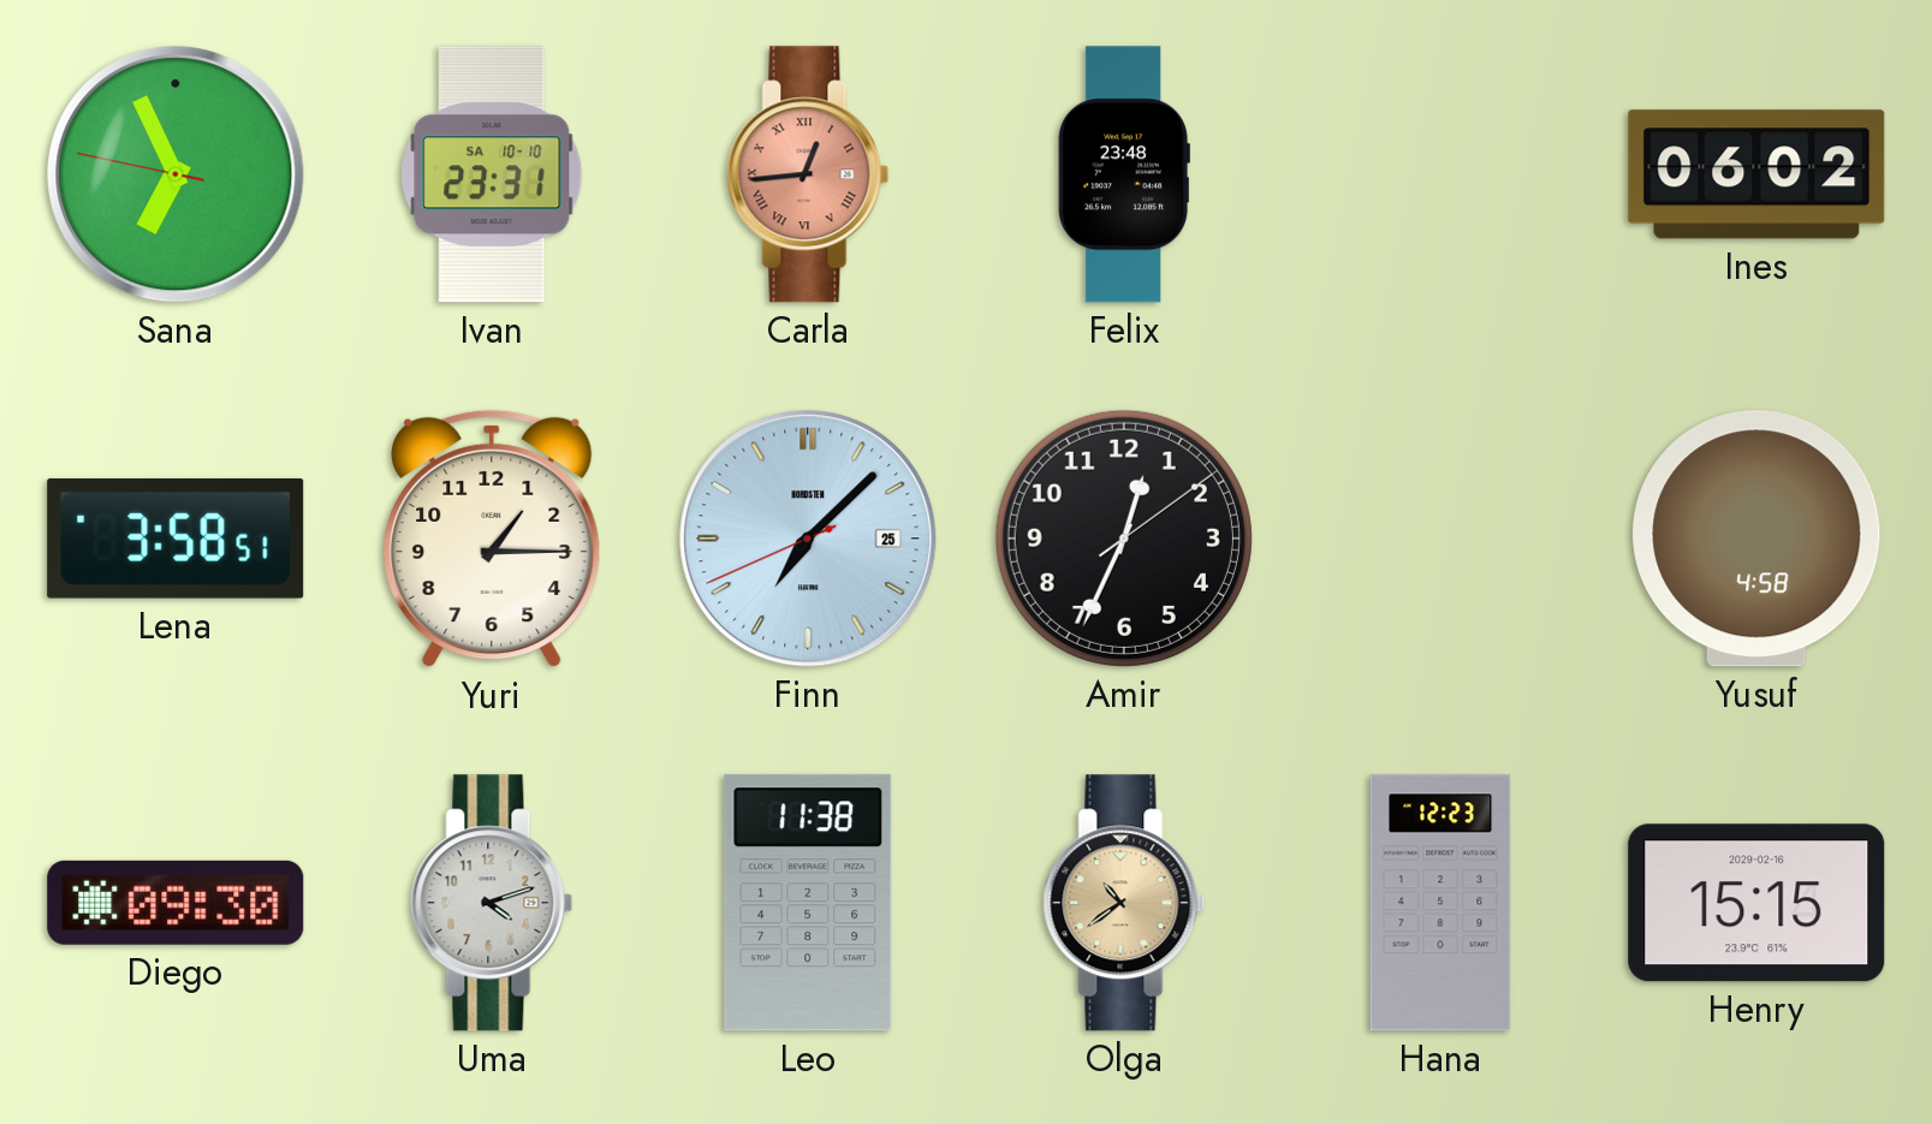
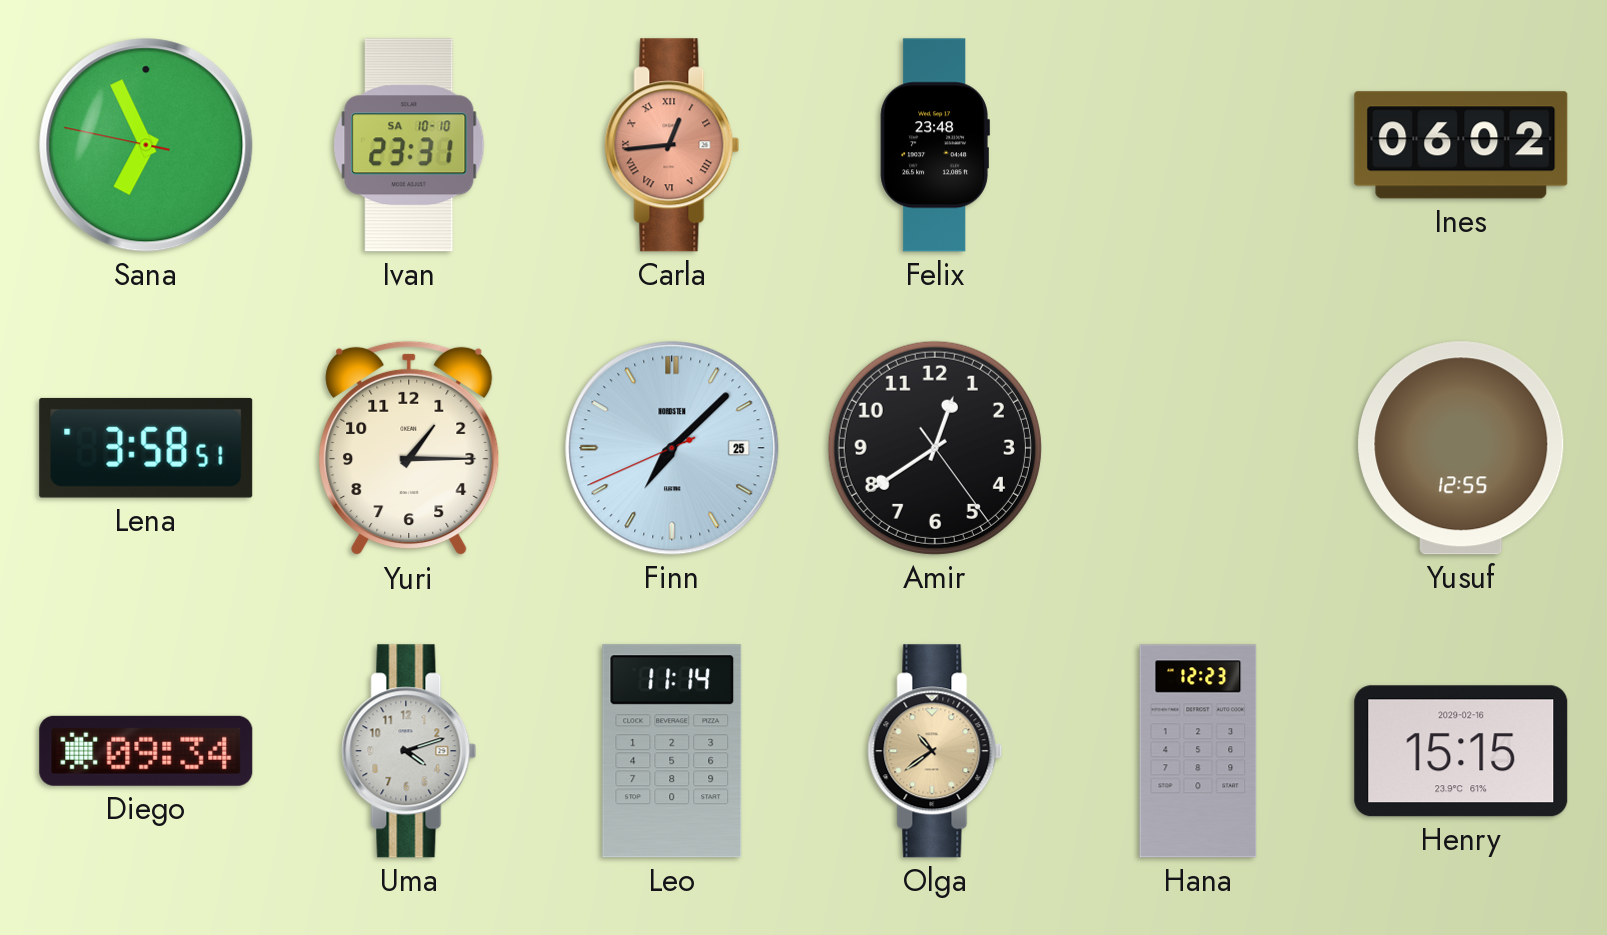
Amir: 12:34 -> 12:39
Yusuf: 4:58 -> 12:55
Diego: 09:30 -> 09:34
Leo: 11:38 -> 11:14
